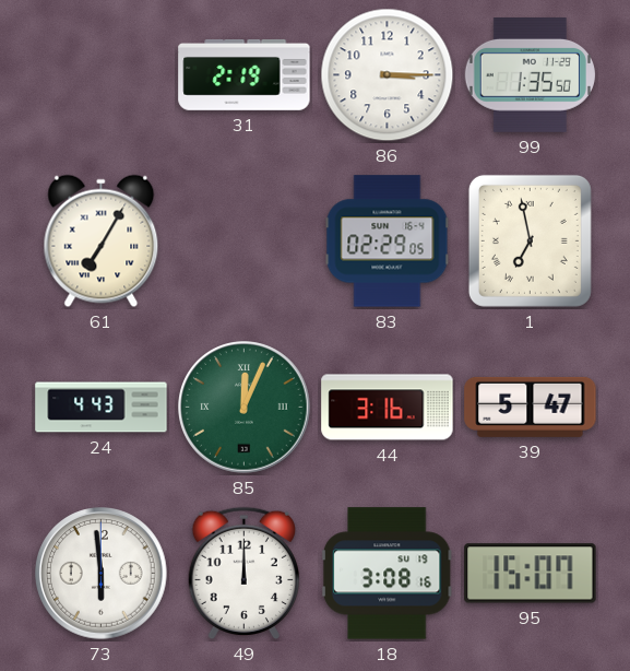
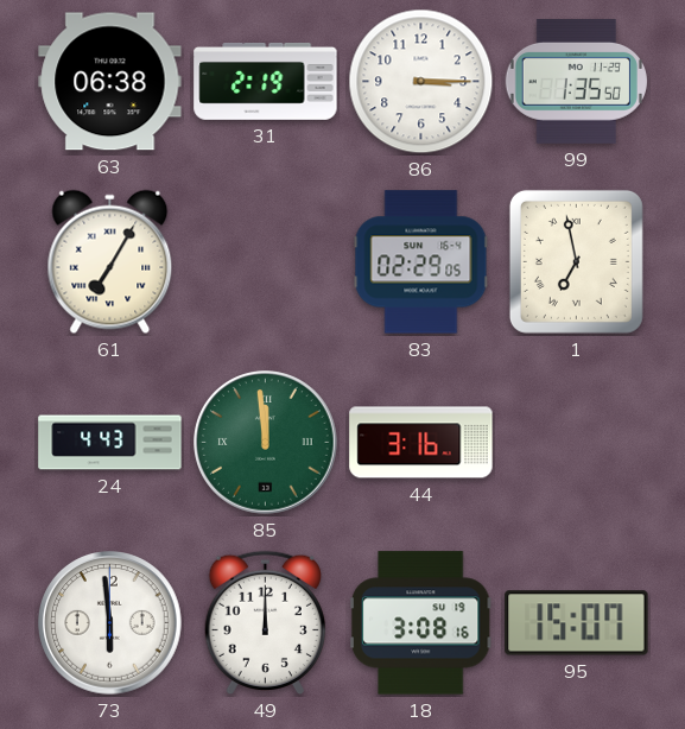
63: none -> 06:38
85: 12:04 -> 11:59
39: 5:47 -> none
